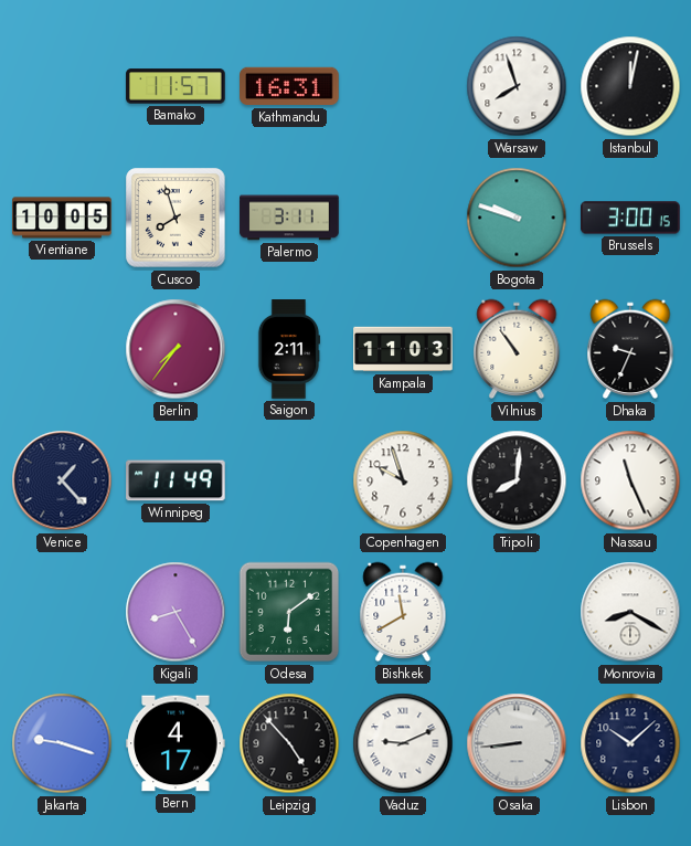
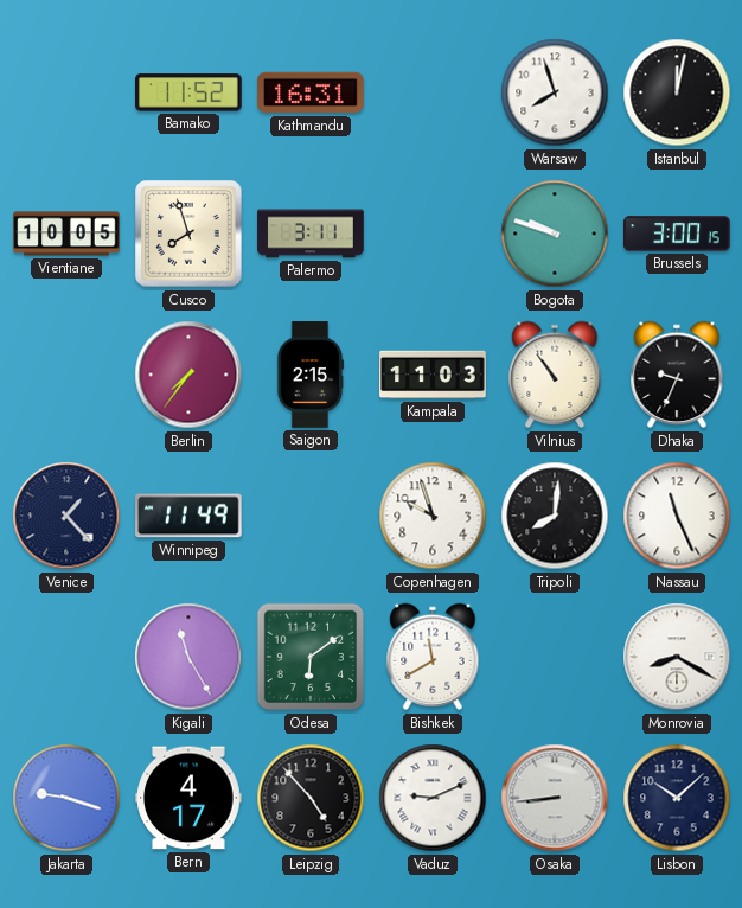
Bamako: 11:57 -> 11:52
Saigon: 2:11 -> 2:15
Kigali: 8:25 -> 11:25
